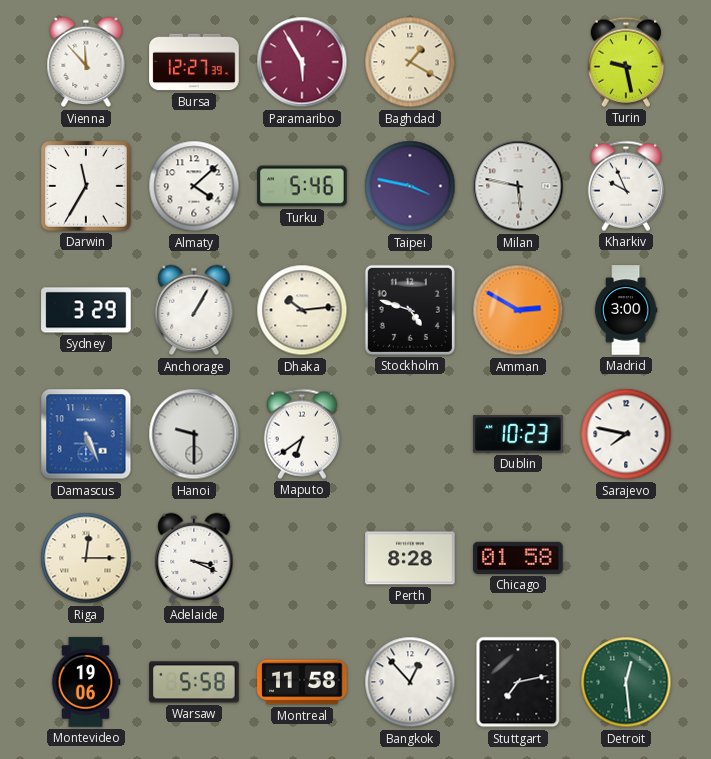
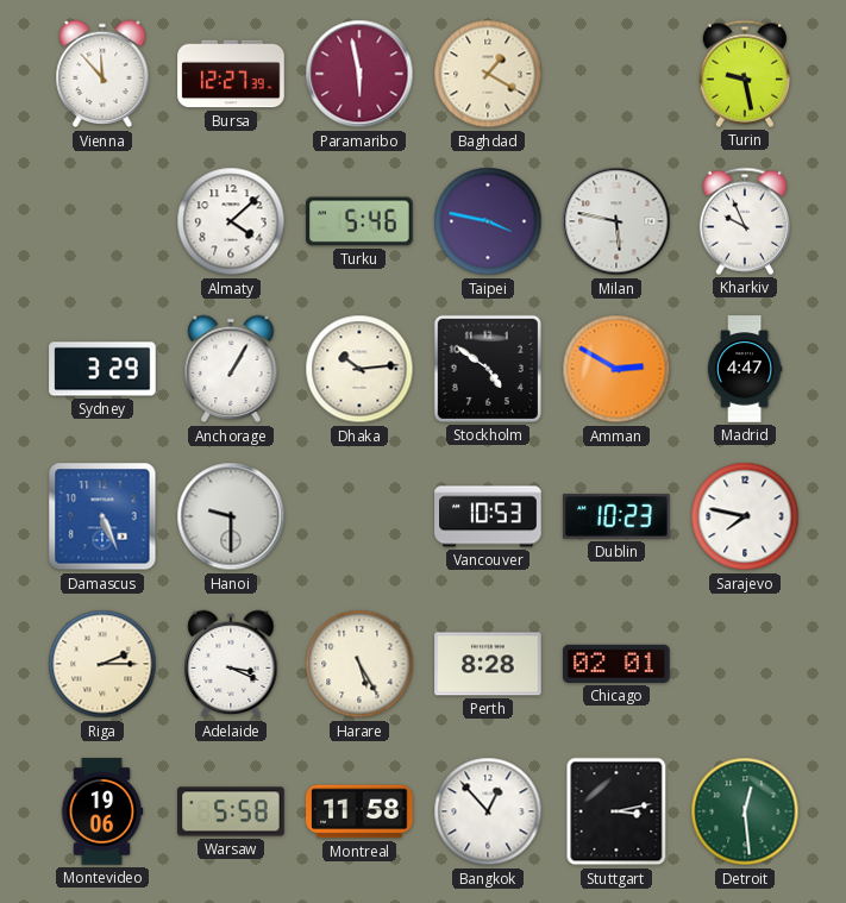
Paramaribo: 5:55 -> 5:58
Darwin: 11:35 -> none
Stockholm: 4:48 -> 4:51
Madrid: 3:00 -> 4:47
Maputo: 6:39 -> none
Vancouver: none -> 10:53
Riga: 12:15 -> 2:15
Harare: none -> 5:25
Chicago: 01:58 -> 02:01
Stuttgart: 7:13 -> 3:13
